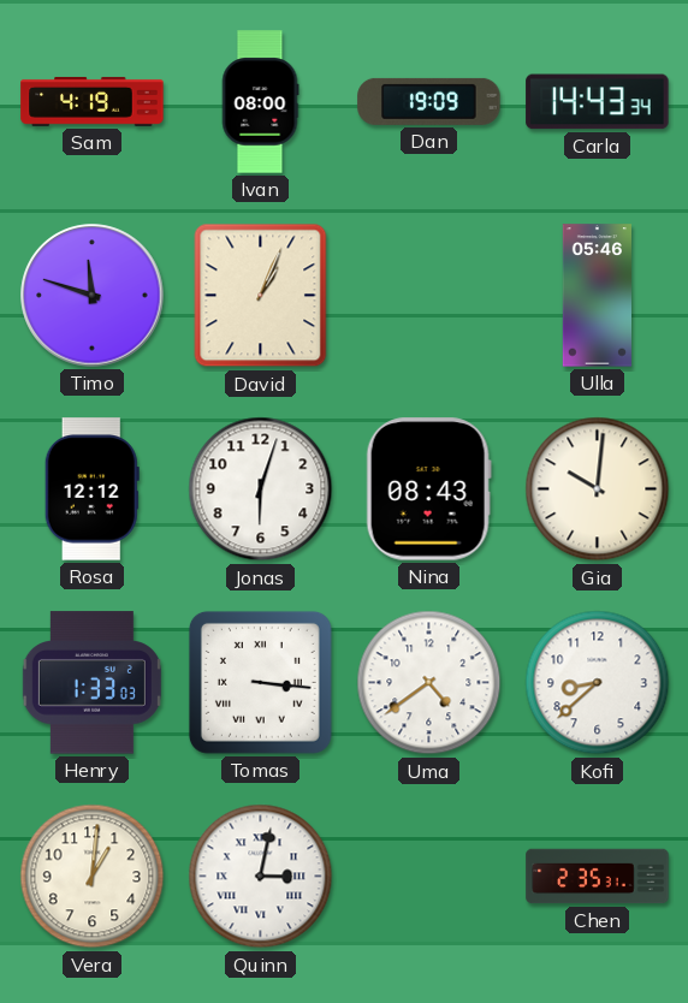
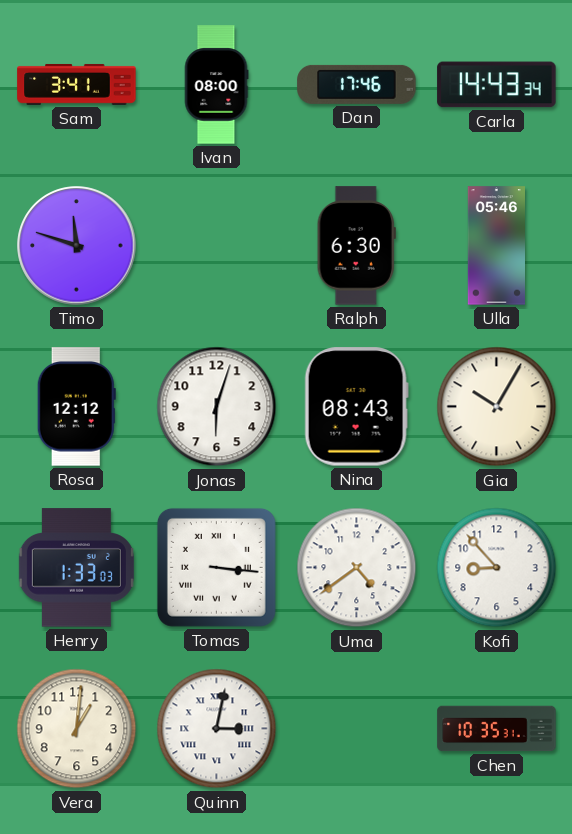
Sam: 4:19 -> 3:41
Dan: 19:09 -> 17:46
David: 1:04 -> none
Ralph: none -> 6:30
Gia: 10:01 -> 10:05
Kofi: 8:38 -> 8:53
Chen: 2:35 -> 10:35
